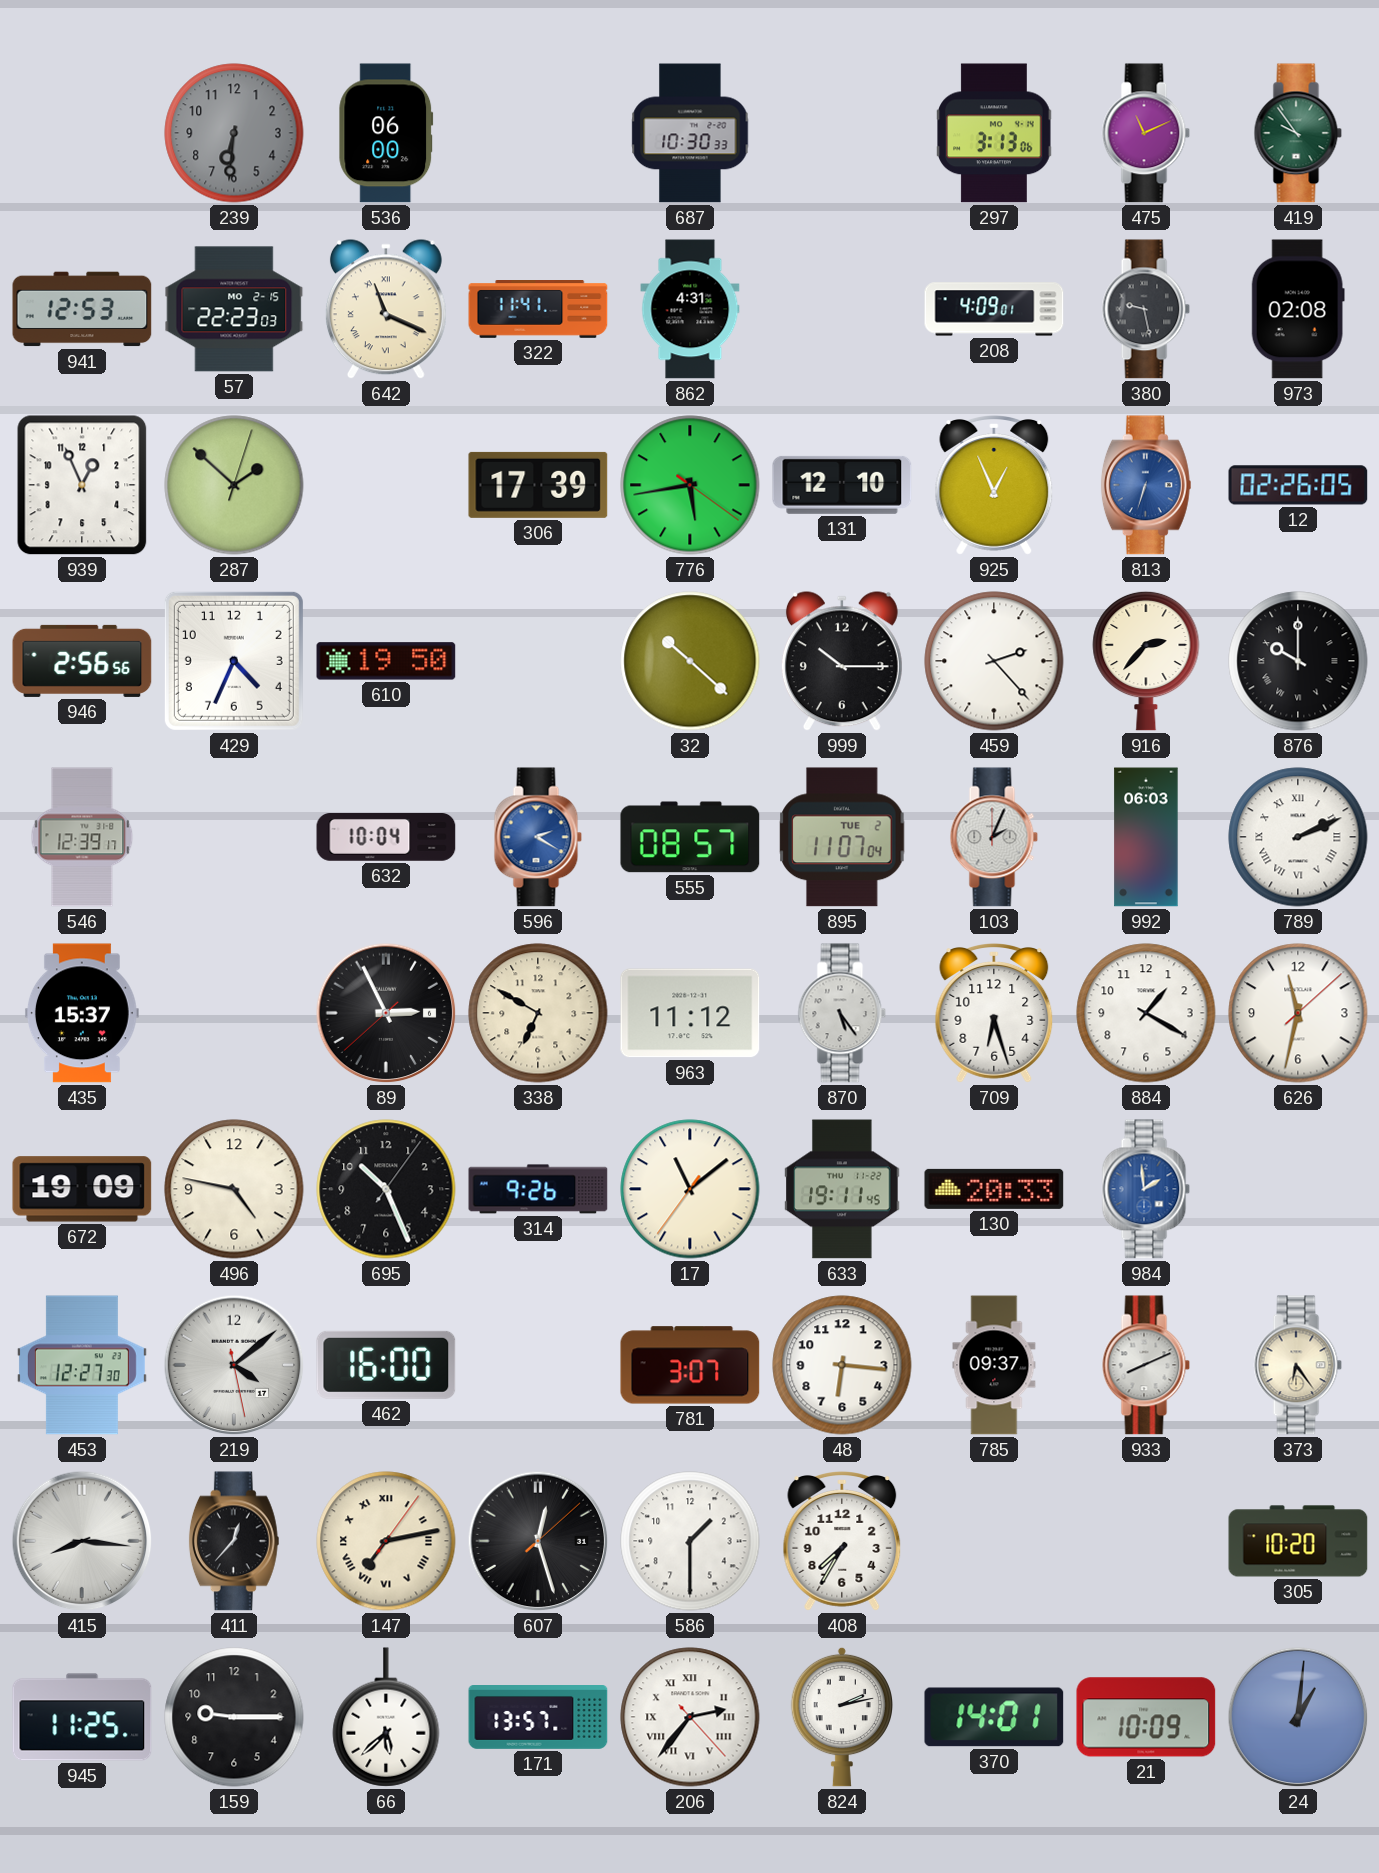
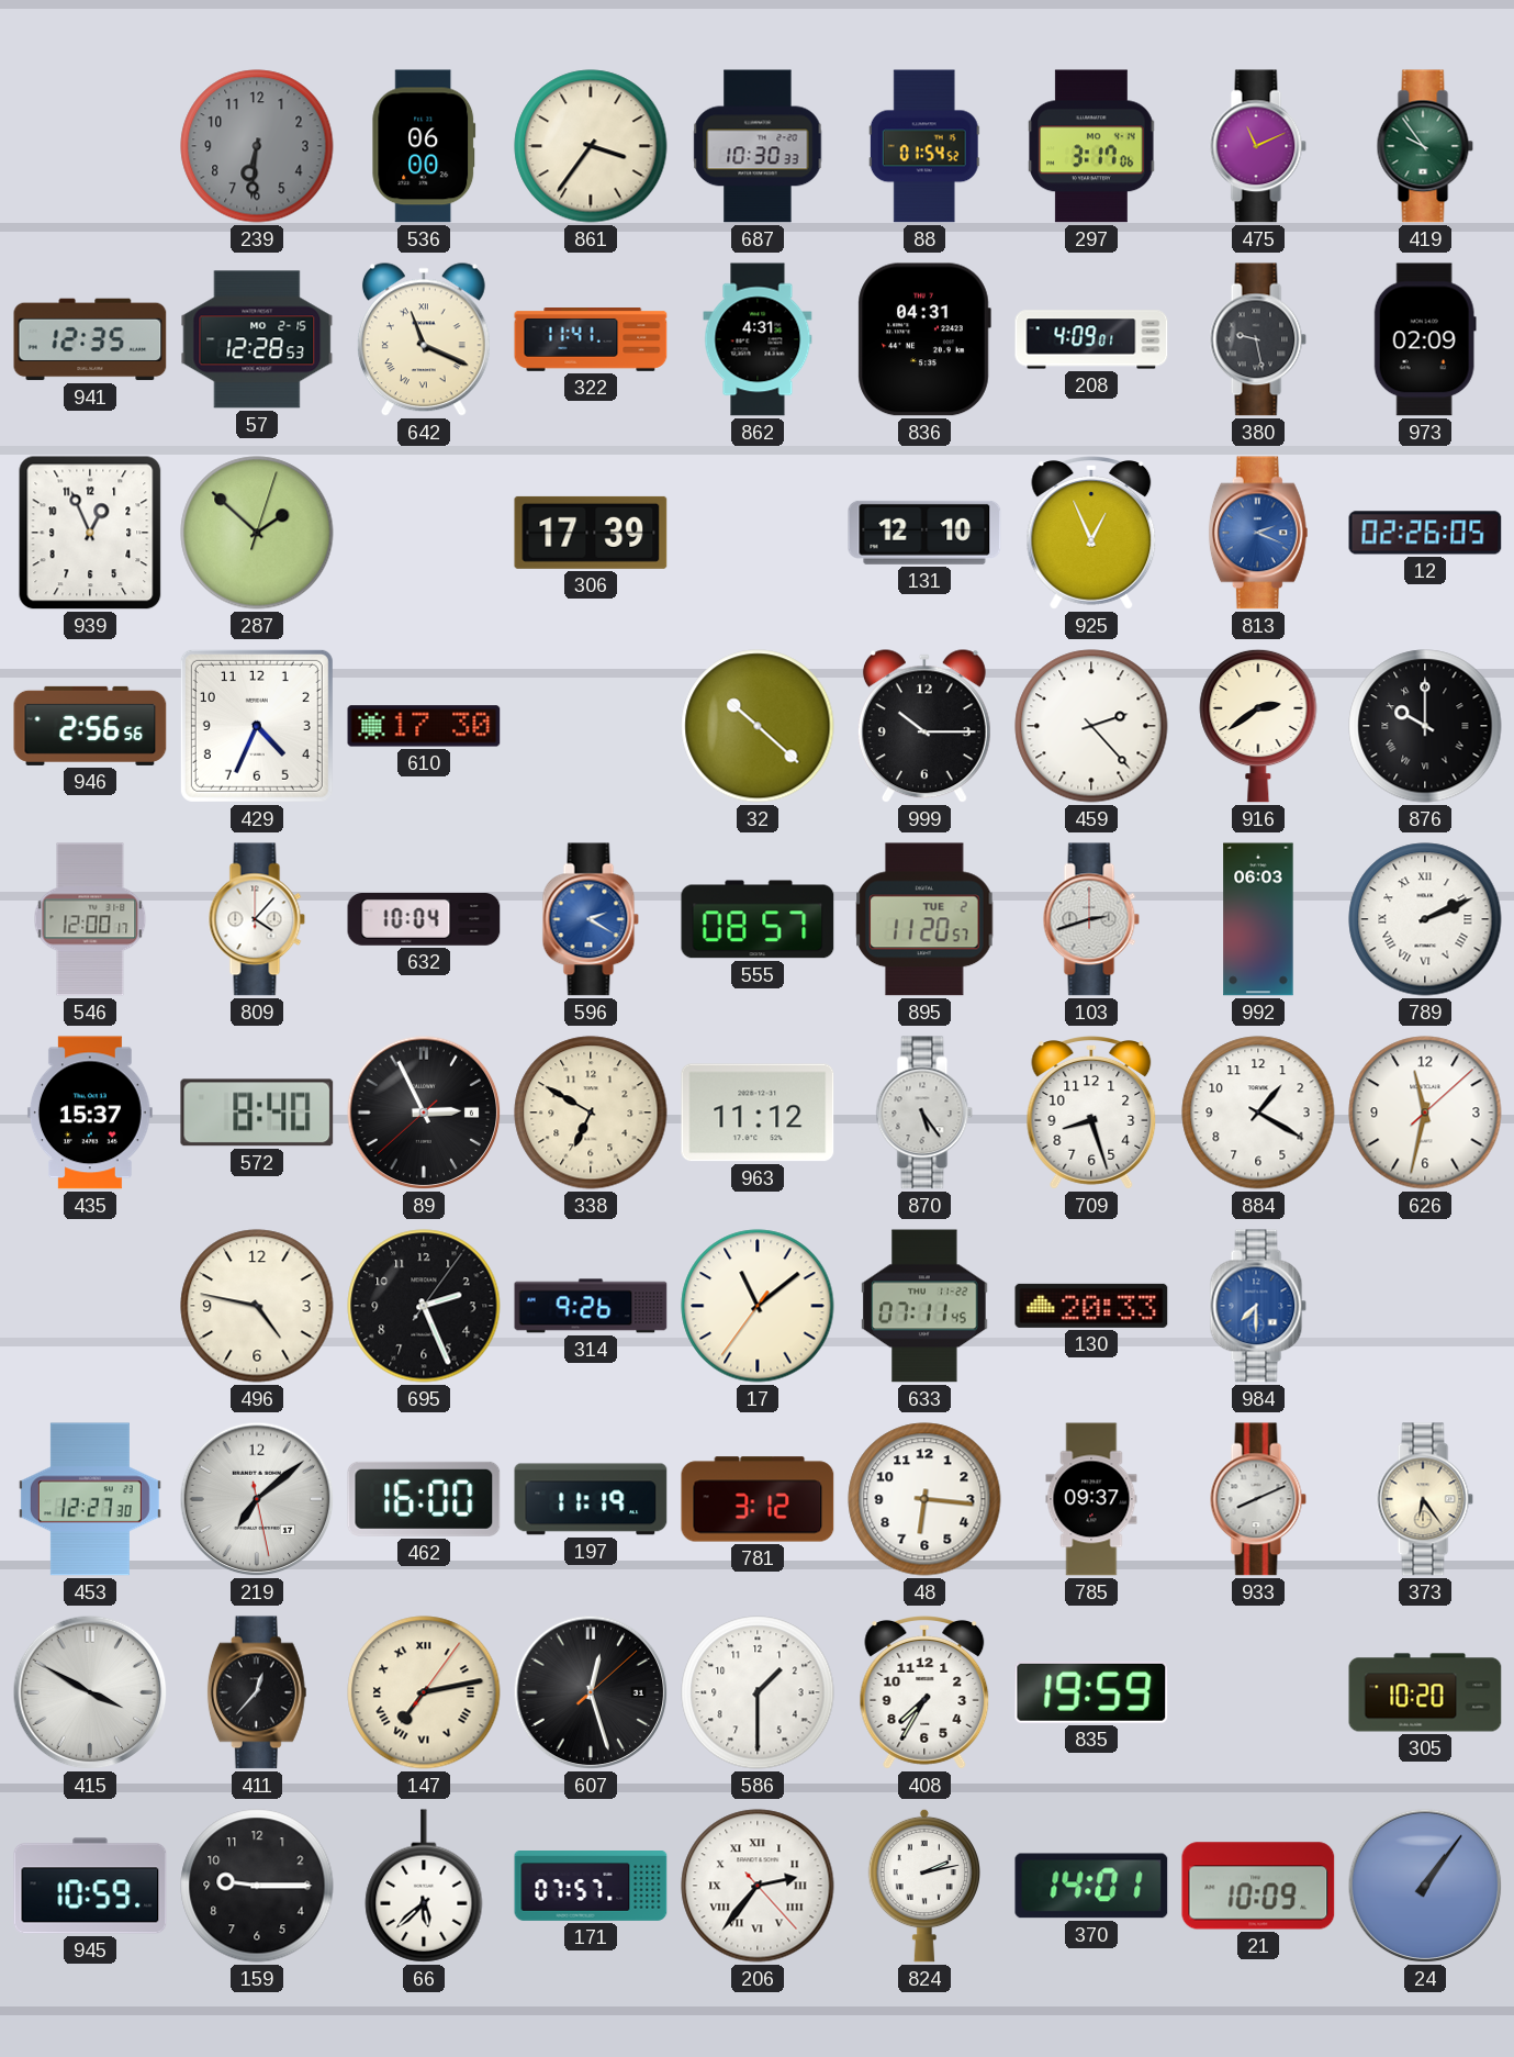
861: none -> 3:36
88: none -> 01:54
297: 3:13 -> 3:17
941: 12:53 -> 12:35
57: 22:23 -> 12:28
836: none -> 04:31
973: 02:08 -> 02:09
776: 5:43 -> none
813: 6:33 -> 2:19
610: 19:50 -> 17:30
916: 2:37 -> 2:39
546: 12:39 -> 12:00
809: none -> 4:07
895: 11:07 -> 11:20
103: 2:04 -> 2:42
572: none -> 8:40
709: 6:27 -> 8:27
672: 19:09 -> none
695: 10:26 -> 2:26
633: 19:11 -> 07:11
984: 1:59 -> 7:30
219: 4:08 -> 7:08
197: none -> 11:19
781: 3:07 -> 3:12
415: 8:16 -> 3:50
835: none -> 19:59
945: 11:25 -> 10:59
171: 13:57 -> 07:57
24: 1:01 -> 1:06
